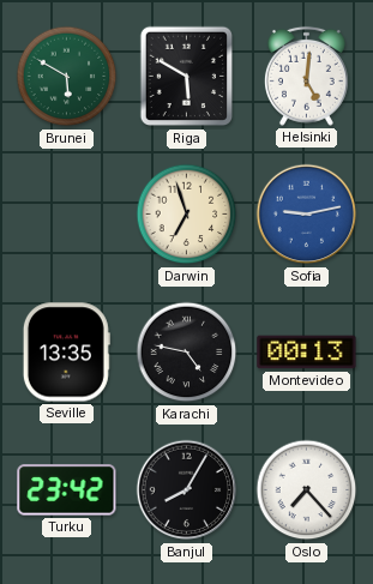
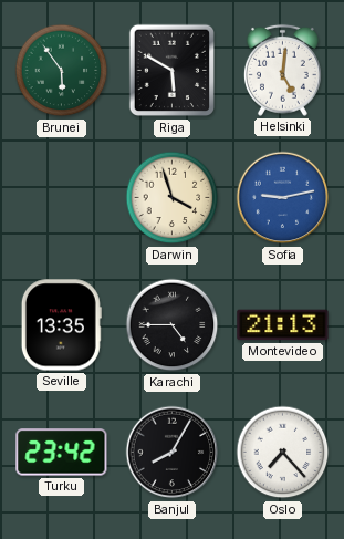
Brunei: 5:50 -> 5:54
Darwin: 6:57 -> 3:57
Karachi: 4:47 -> 4:45
Montevideo: 00:13 -> 21:13
